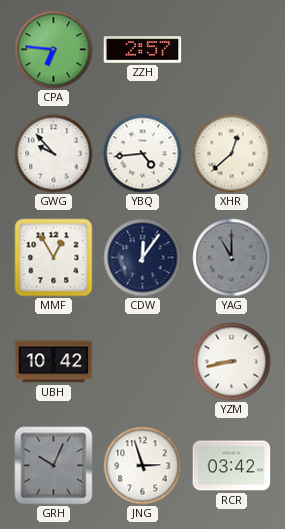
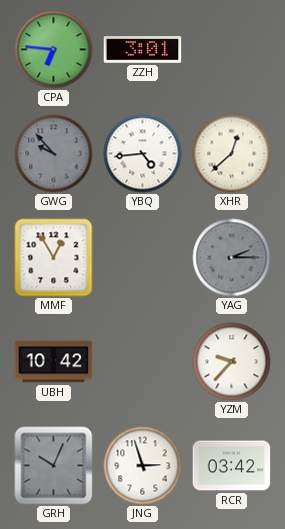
ZZH: 2:57 -> 3:01
GWG dial: white -> grey
CDW: 12:06 -> none
YAG: 11:00 -> 2:15
YZM: 8:43 -> 9:37
